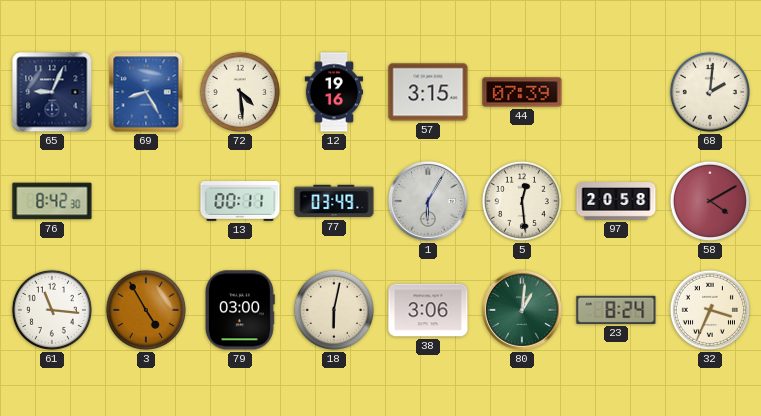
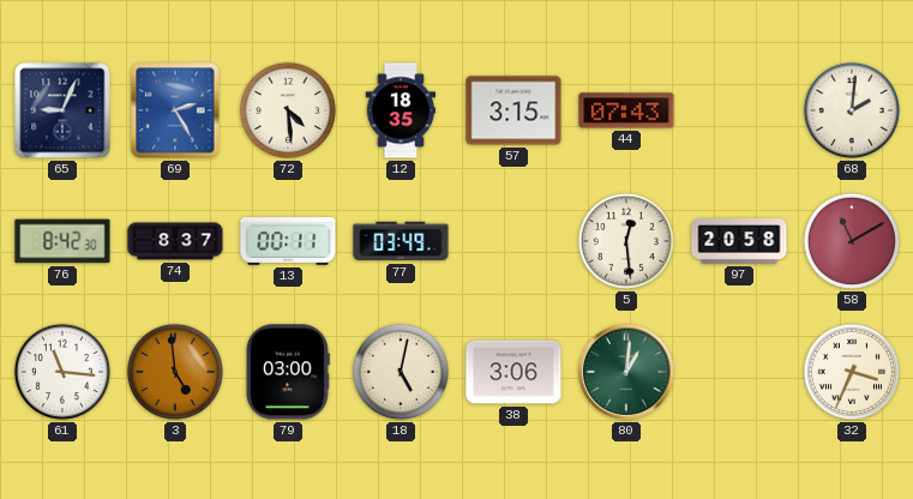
69: 8:25 -> 2:25
12: 19:16 -> 18:35
44: 07:39 -> 07:43
74: none -> 8:37
1: 6:05 -> none
58: 4:10 -> 11:10
3: 4:55 -> 4:59
18: 6:02 -> 5:02
23: 8:24 -> none
